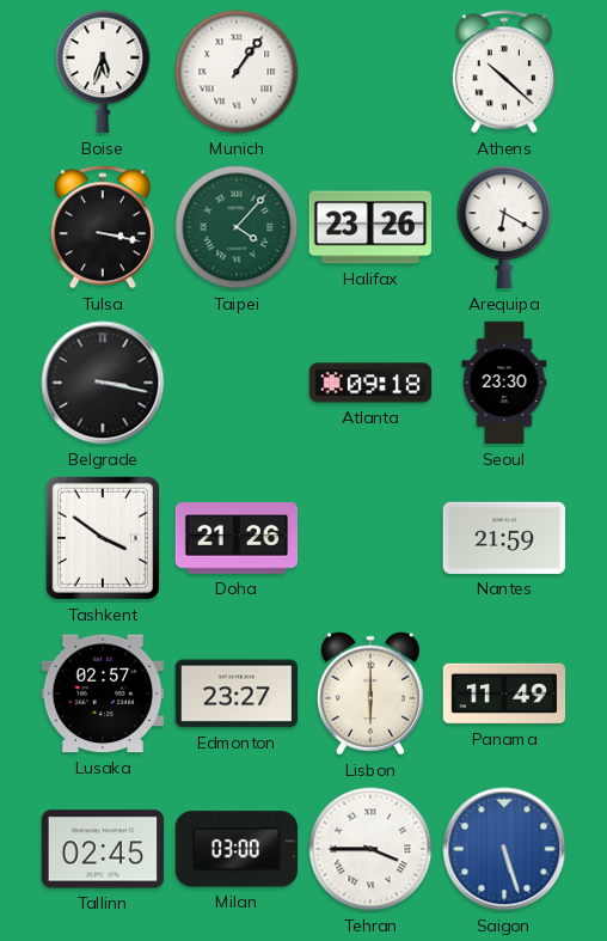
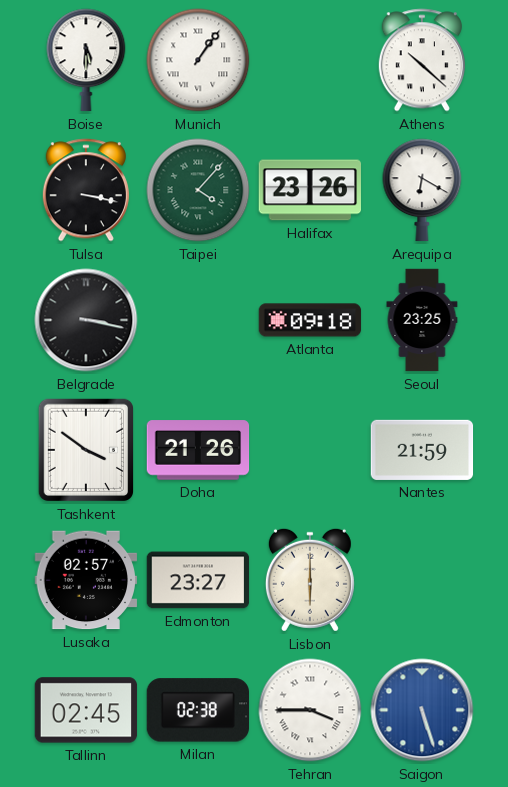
Boise: 5:33 -> 5:30
Seoul: 23:30 -> 23:25
Panama: 11:49 -> none
Milan: 03:00 -> 02:38
